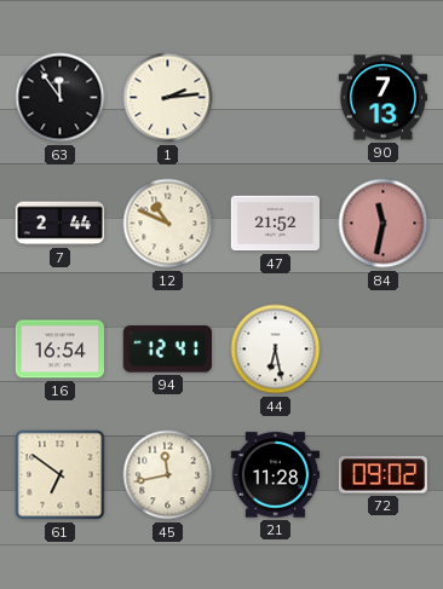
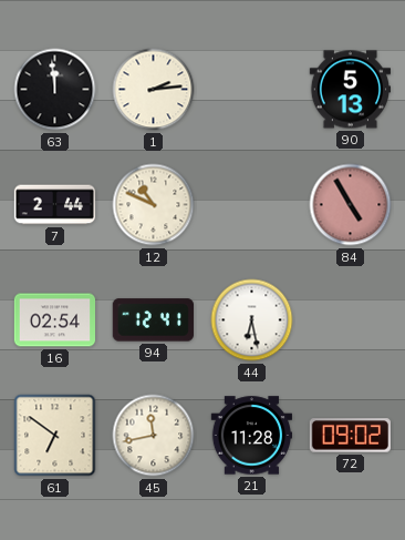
63: 11:54 -> 11:59
90: 7:13 -> 5:13
47: 21:52 -> none
84: 11:32 -> 4:55
16: 16:54 -> 02:54
